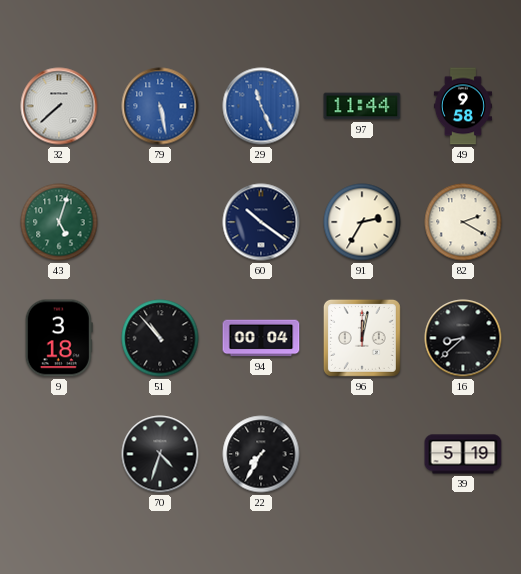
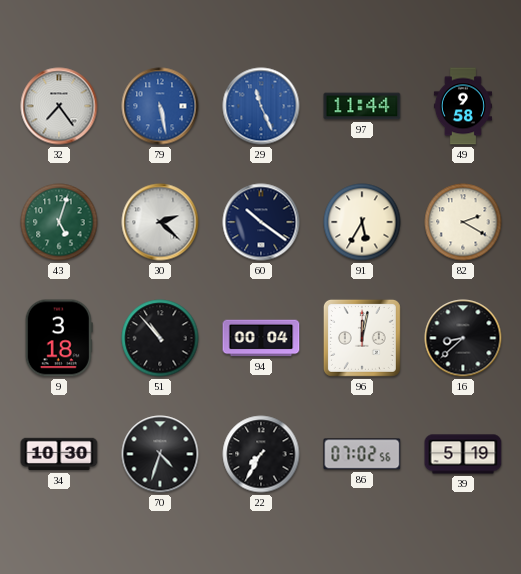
32: 7:38 -> 7:24
30: none -> 2:22
91: 2:35 -> 5:35
34: none -> 10:30
86: none -> 07:02
